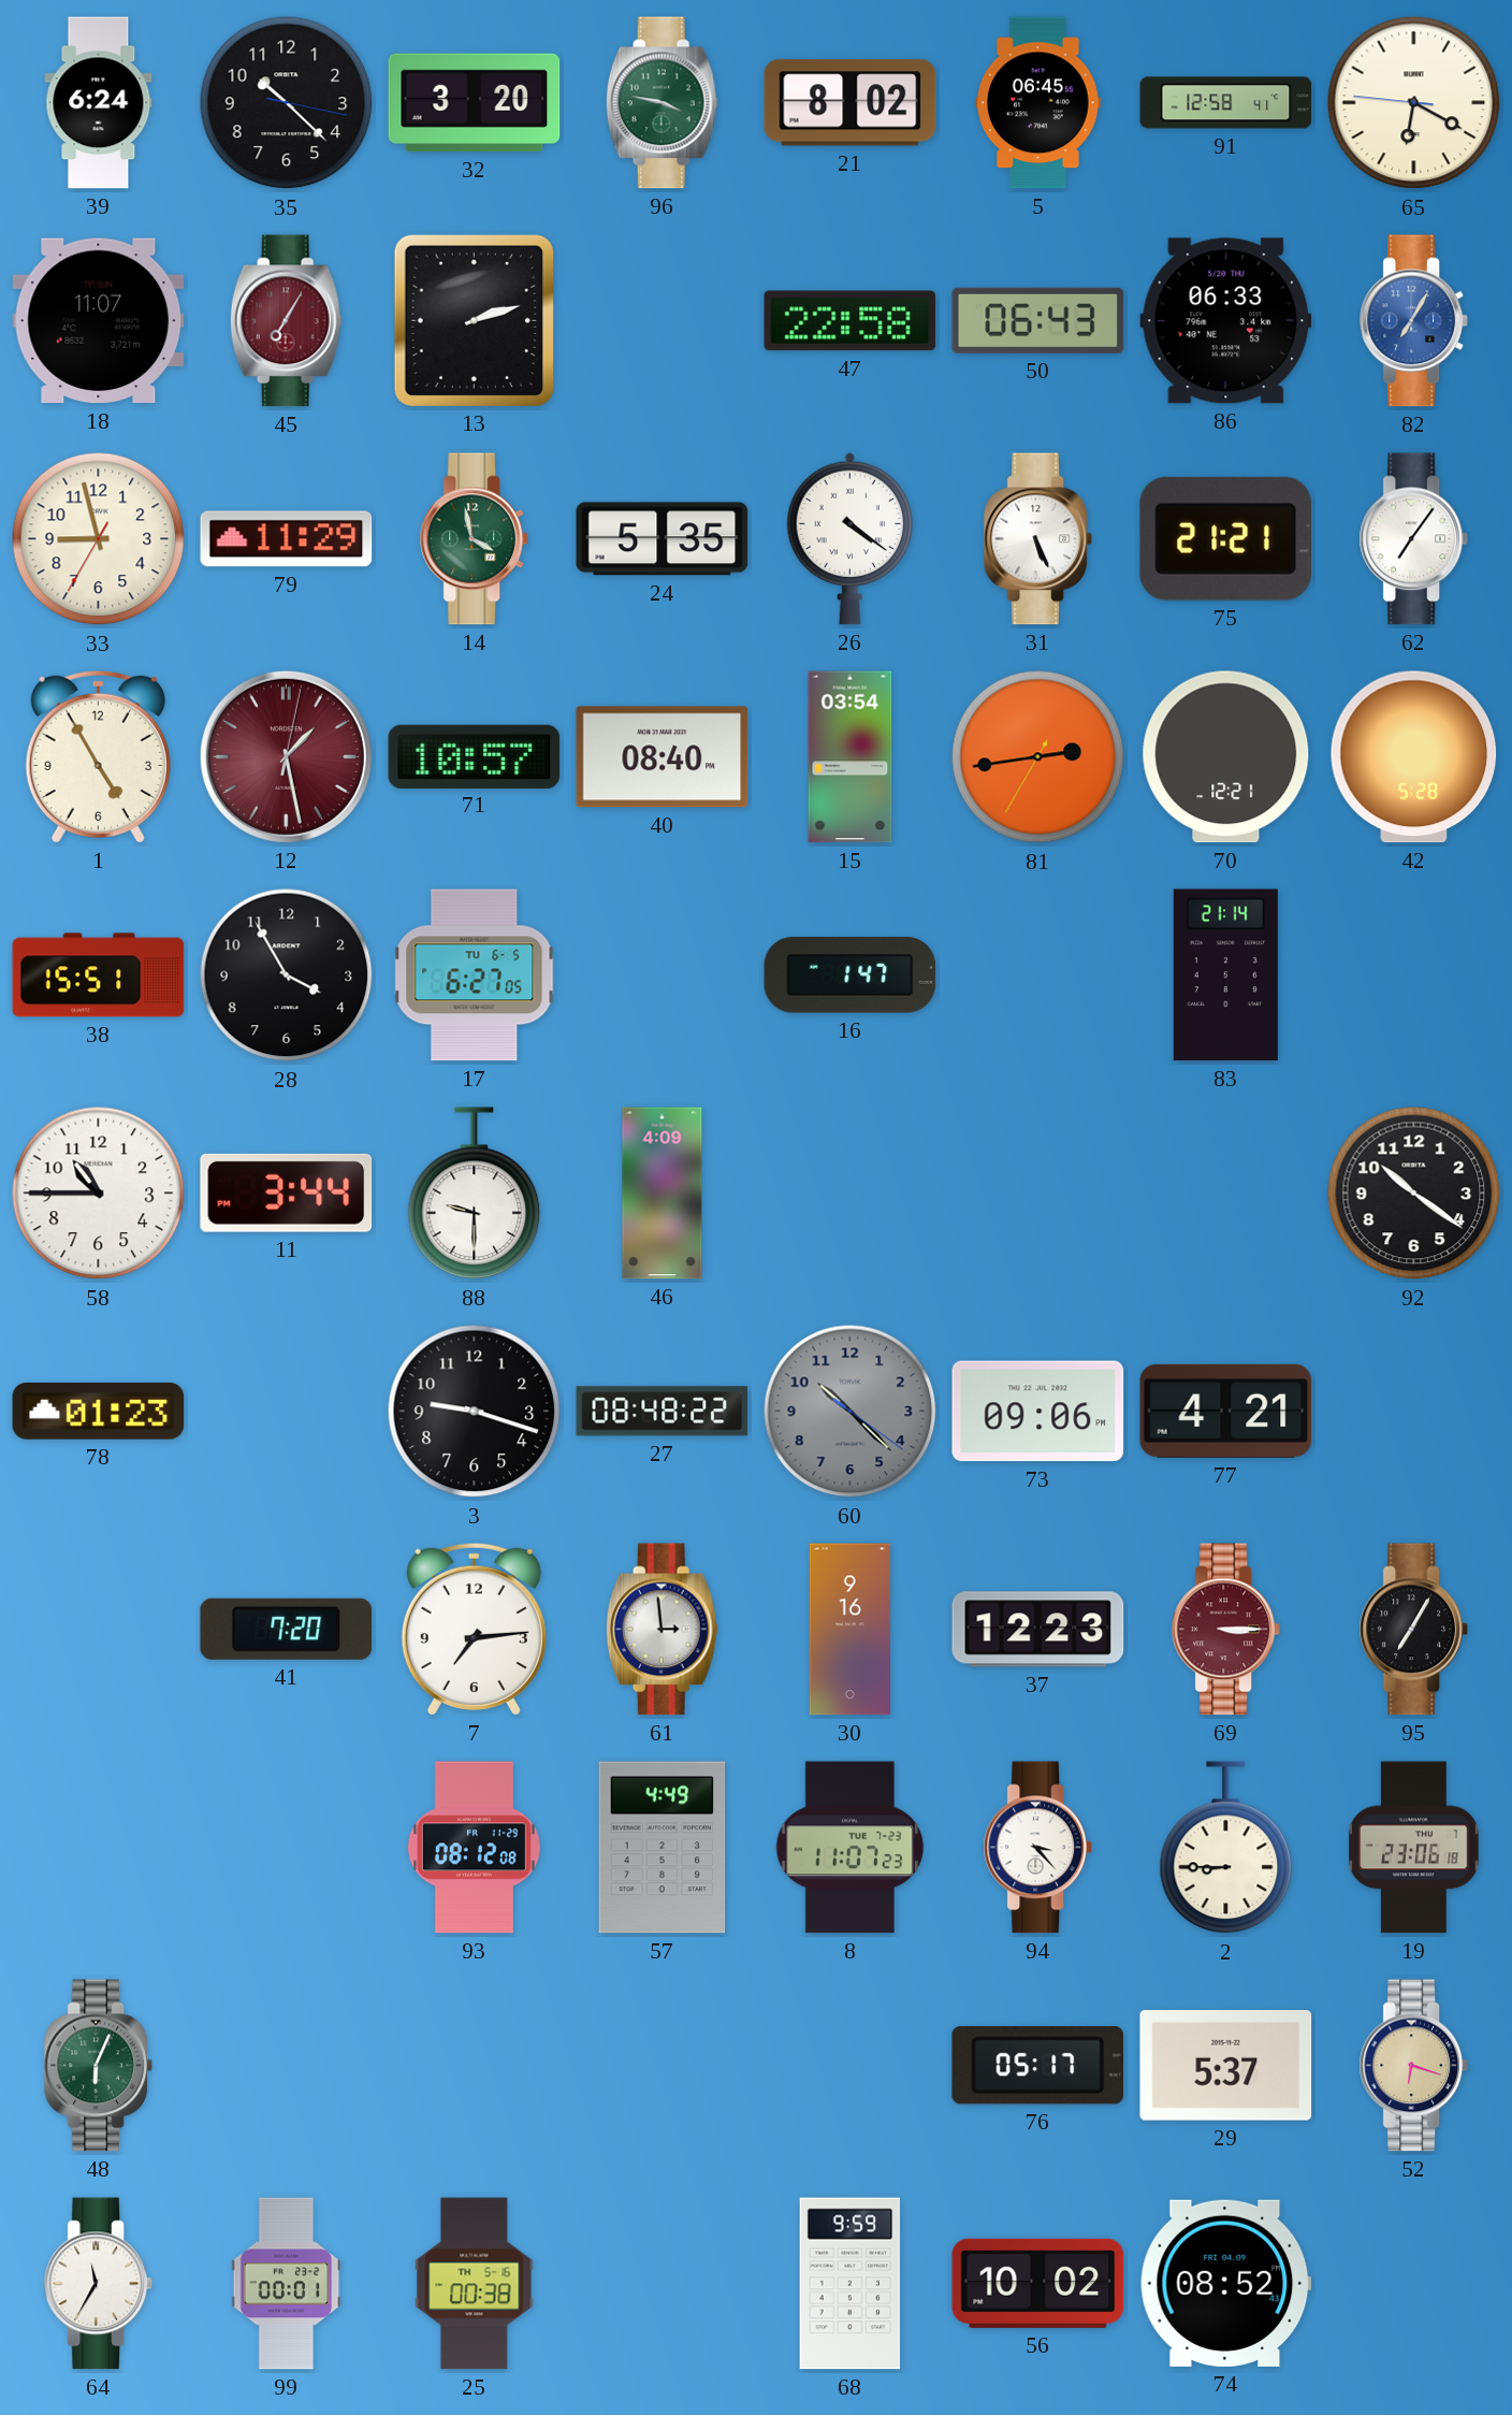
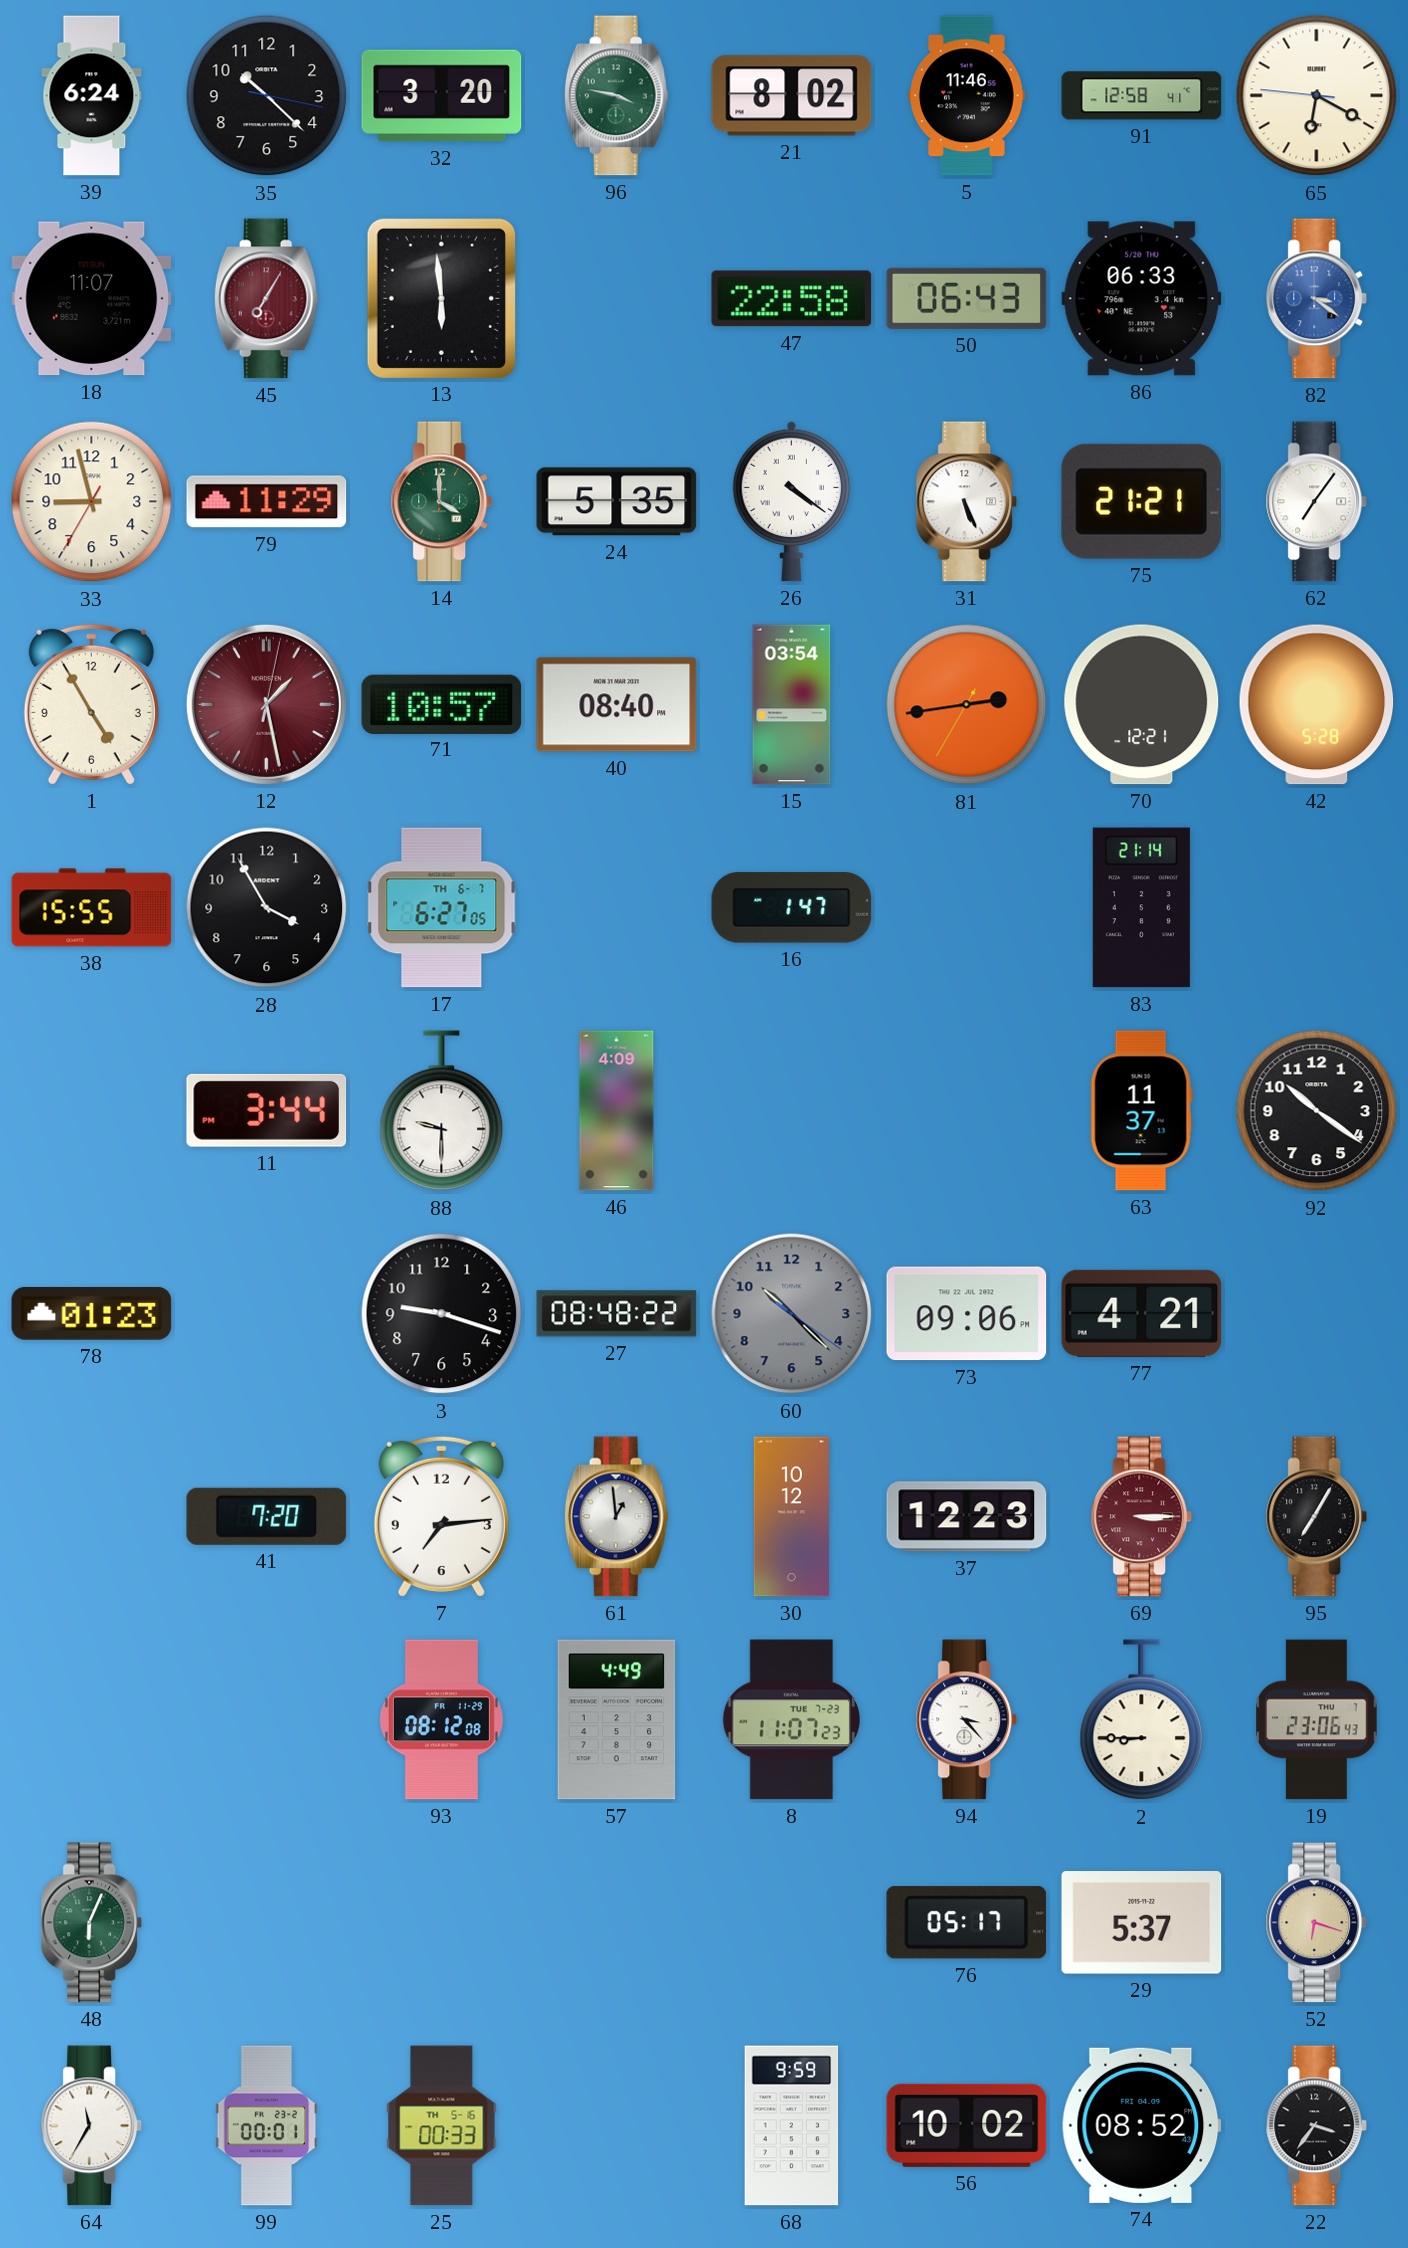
5: 06:45 -> 11:46
13: 2:12 -> 5:59
82: 7:05 -> 3:21
14: 3:58 -> 4:00
38: 15:51 -> 15:55
17 date: TU 6-5 -> TH 6-7
58: 10:45 -> none
63: none -> 11:37
61: 2:59 -> 12:59
30: 9:16 -> 10:12
19: 23:06:18 -> 23:06:43
25: 00:38 -> 00:33
22: none -> 3:36
